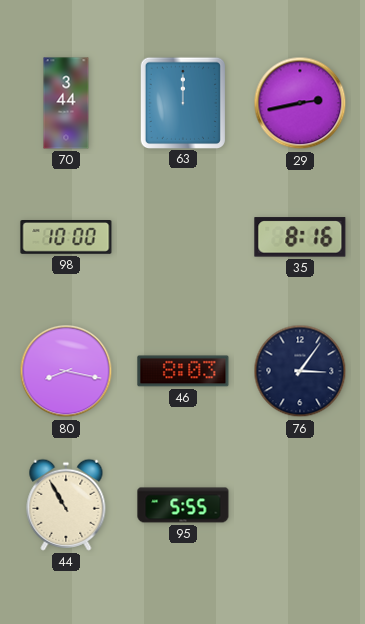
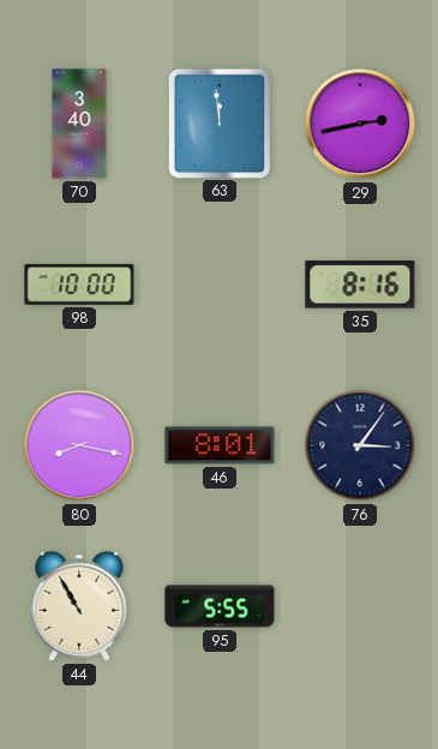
70: 3:44 -> 3:40
63: 12:00 -> 11:59
46: 8:03 -> 8:01
